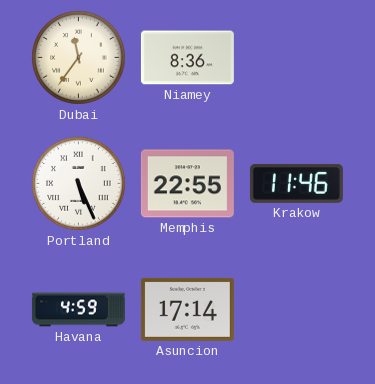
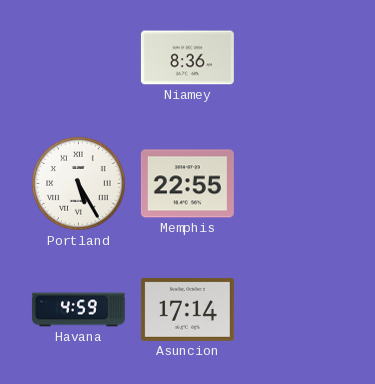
Dubai: 11:36 -> none
Portland: 5:26 -> 5:25
Krakow: 11:46 -> none
